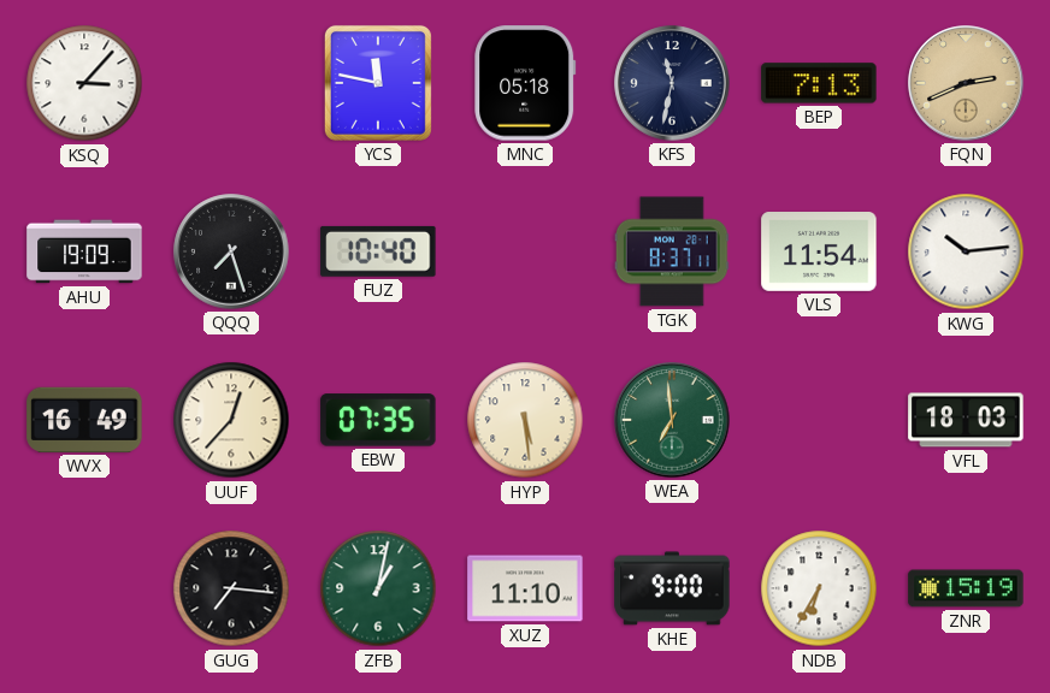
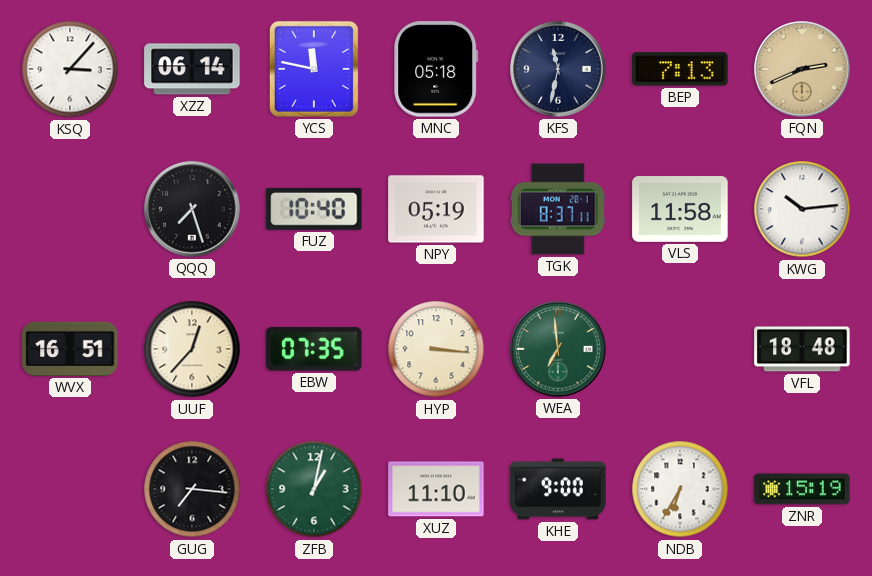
XZZ: none -> 06:14
AHU: 19:09 -> none
NPY: none -> 05:19
VLS: 11:54 -> 11:58
WVX: 16:49 -> 16:51
HYP: 5:29 -> 3:16
VFL: 18:03 -> 18:48
